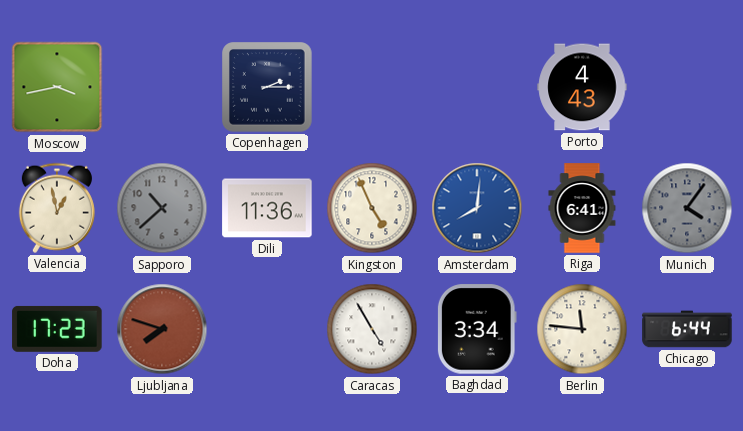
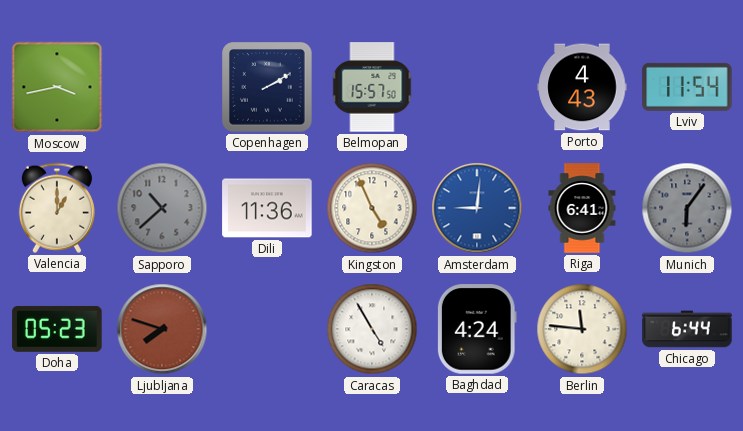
Copenhagen: 2:15 -> 2:10
Belmopan: none -> 15:57
Lviv: none -> 11:54
Valencia: 12:58 -> 1:00
Amsterdam: 8:01 -> 9:01
Munich: 4:06 -> 6:06
Doha: 17:23 -> 05:23
Baghdad: 3:34 -> 4:24
